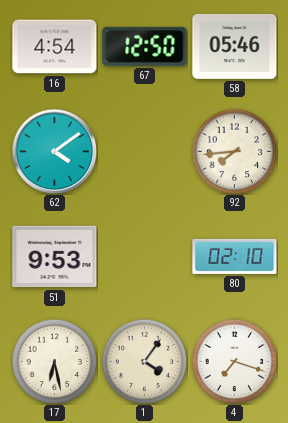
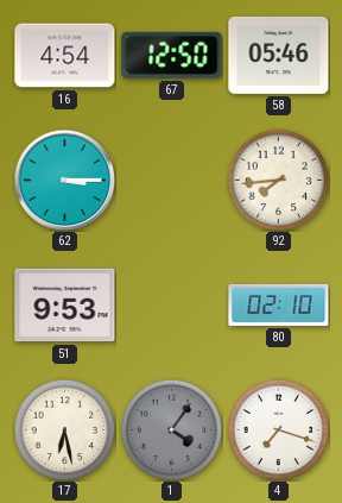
62: 4:09 -> 3:15
1 dial: cream -> grey
